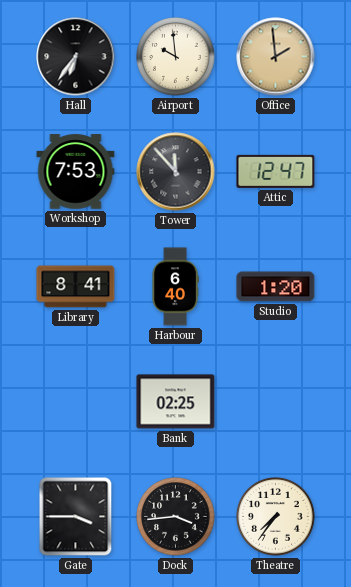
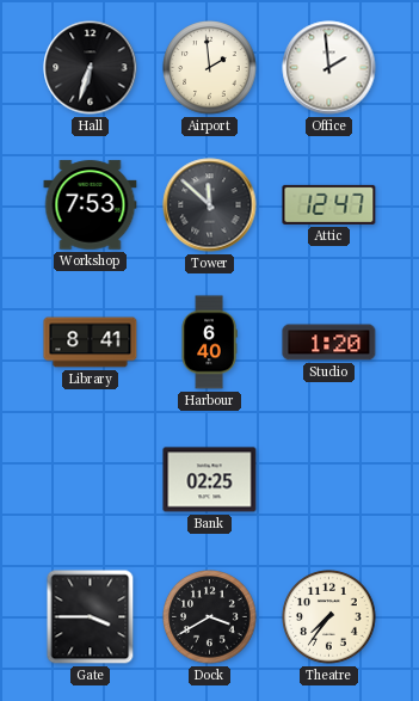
Hall: 6:36 -> 6:33
Airport: 9:59 -> 1:59
Office dial: champagne -> white
Tower: 11:53 -> 11:52
Dock: 3:44 -> 3:40
